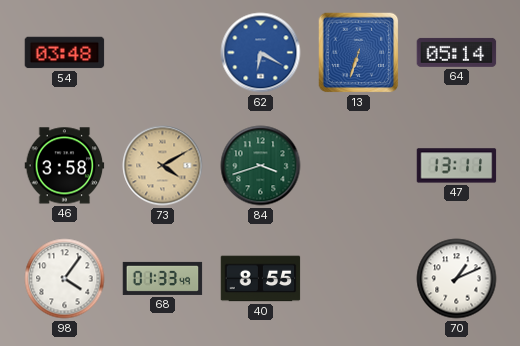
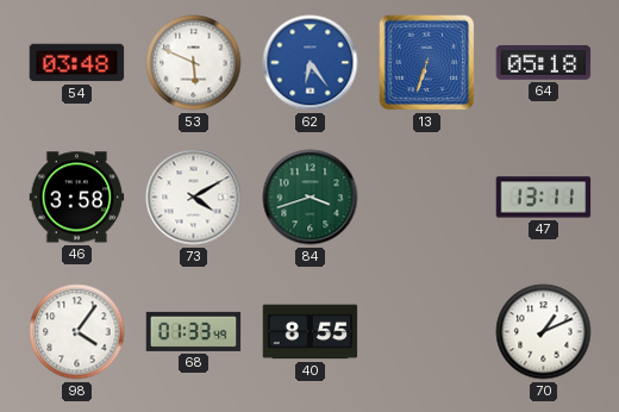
53: none -> 5:49
62: 6:20 -> 6:24
64: 05:14 -> 05:18
73 dial: champagne -> white
